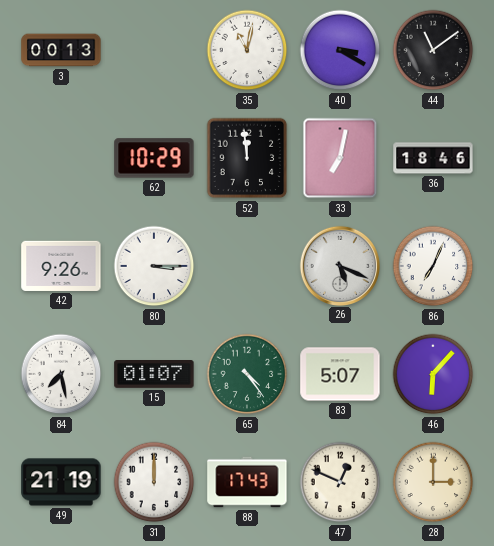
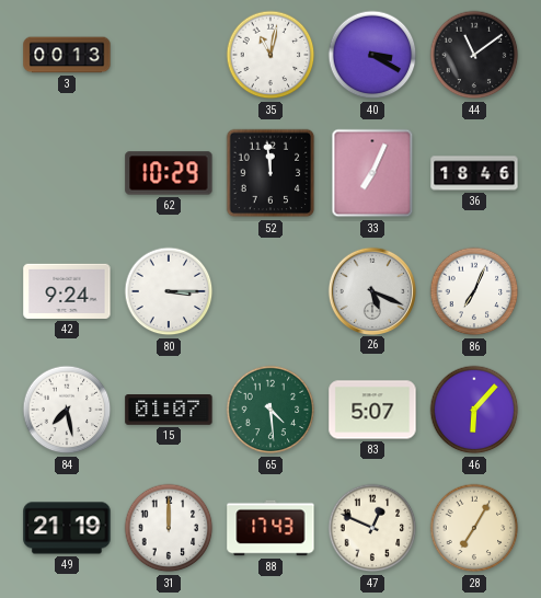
33: 7:02 -> 7:04
42: 9:26 -> 9:24
65: 4:24 -> 4:29
28: 3:00 -> 7:05
